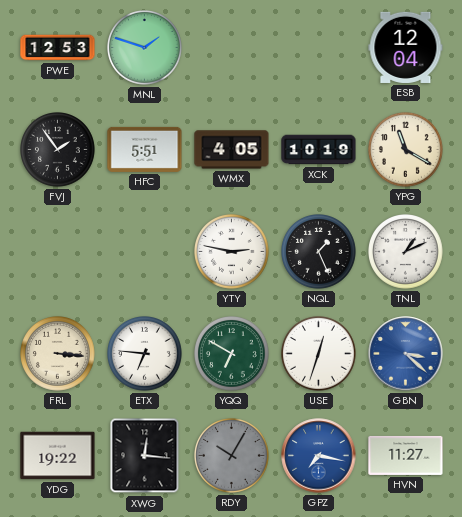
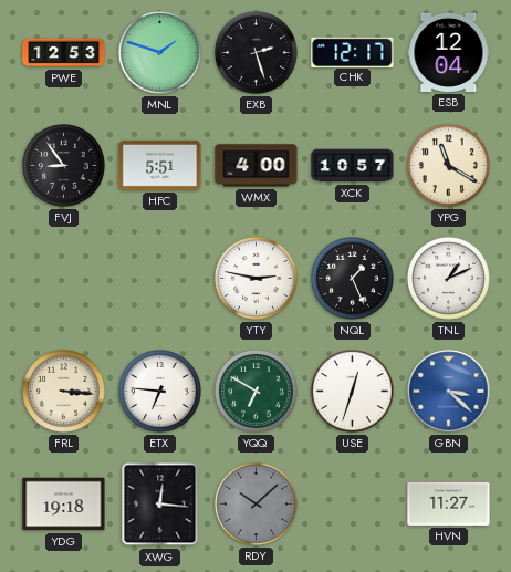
EXB: none -> 2:27
CHK: none -> 12:17
FVJ: 1:54 -> 8:54
WMX: 4:05 -> 4:00
XCK: 10:19 -> 10:57
YDG: 19:22 -> 19:18
RDY: 10:05 -> 10:08
GPZ: 7:17 -> none
